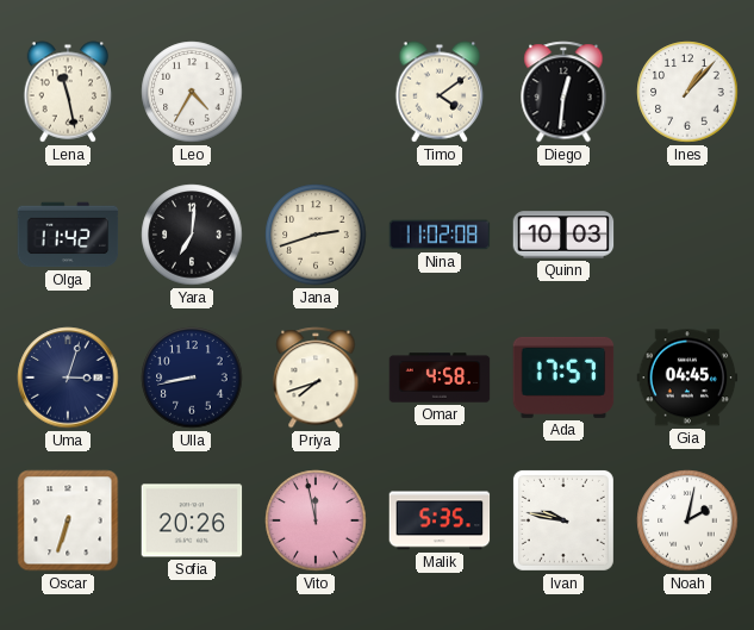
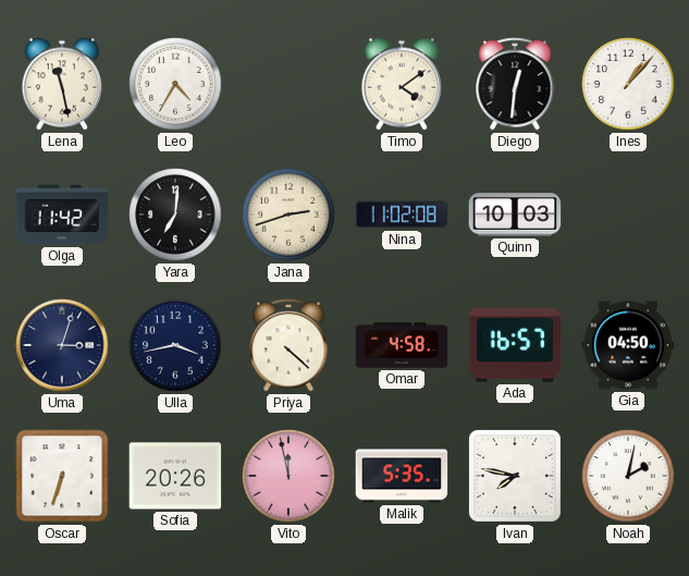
Ulla: 8:43 -> 3:43
Priya: 7:42 -> 4:22
Ada: 17:57 -> 16:57
Gia: 04:45 -> 04:50
Ivan: 9:47 -> 7:47
